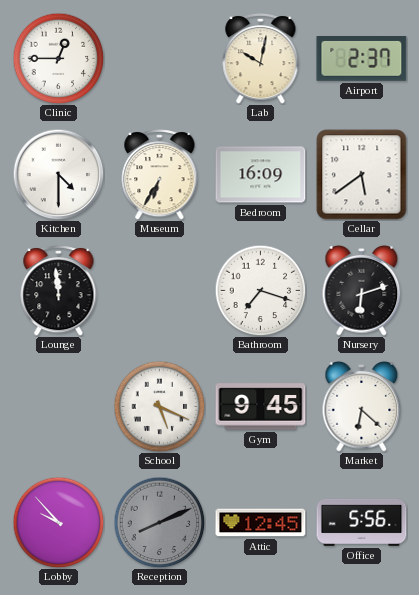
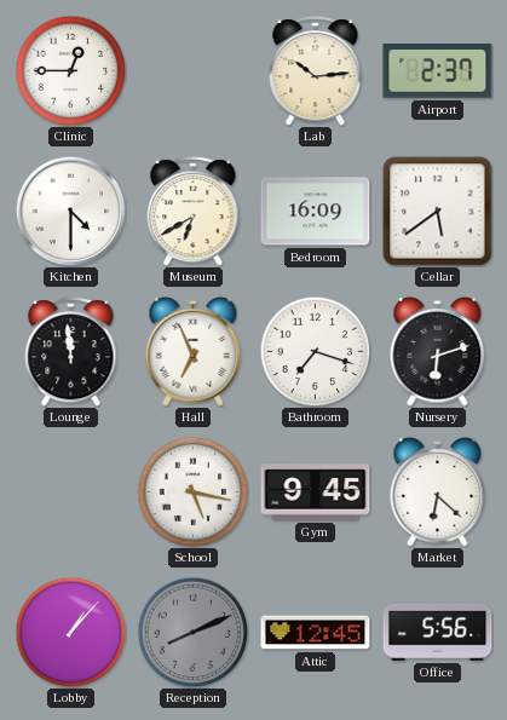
Lab: 10:02 -> 10:14
Museum: 6:35 -> 6:40
Hall: none -> 6:56
School: 5:19 -> 5:17
Lobby: 9:53 -> 1:07
